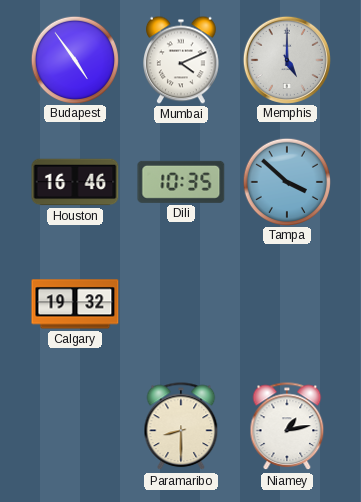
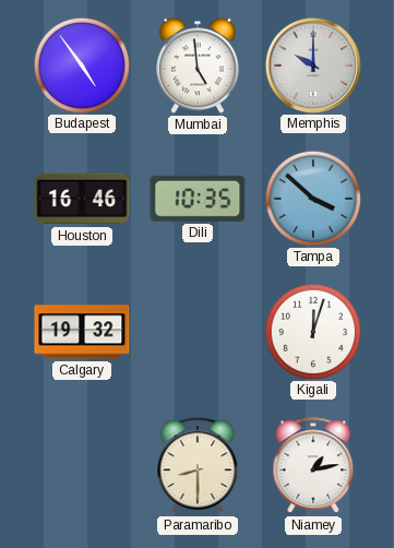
Mumbai: 4:11 -> 4:59
Memphis: 5:00 -> 10:00
Kigali: none -> 12:03
